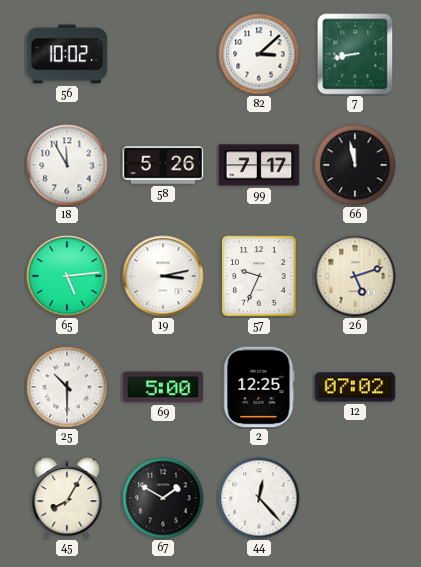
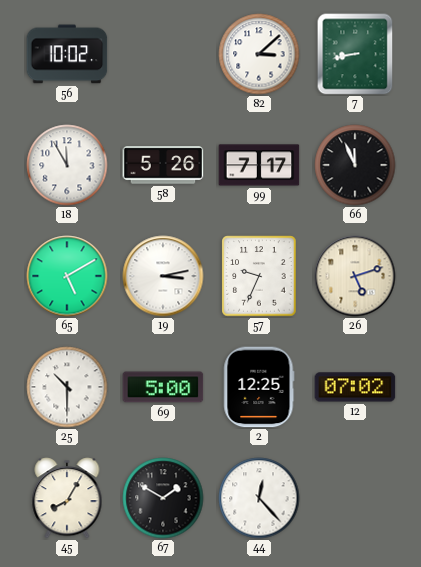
66: 11:58 -> 11:56
65: 5:14 -> 5:10
